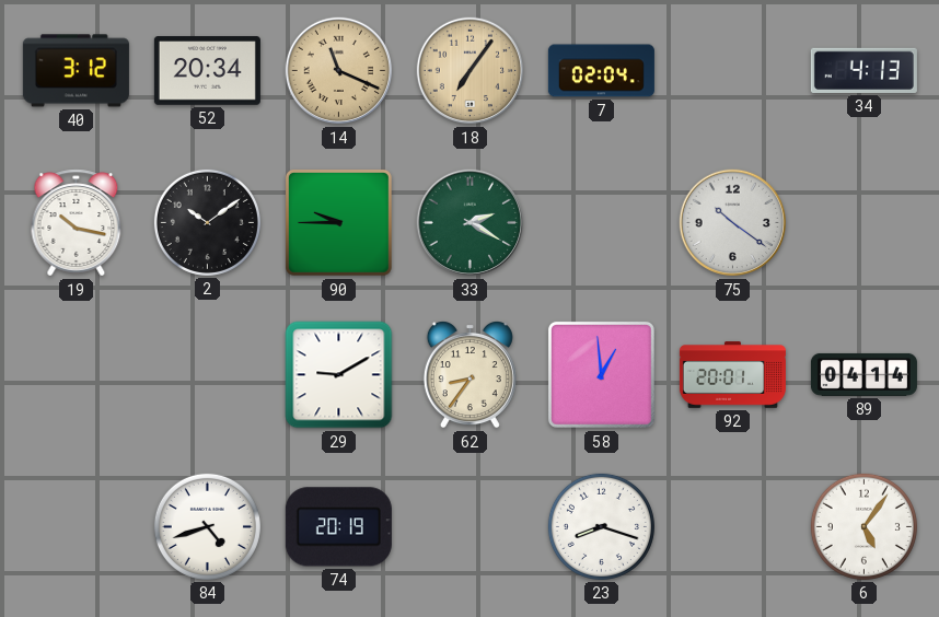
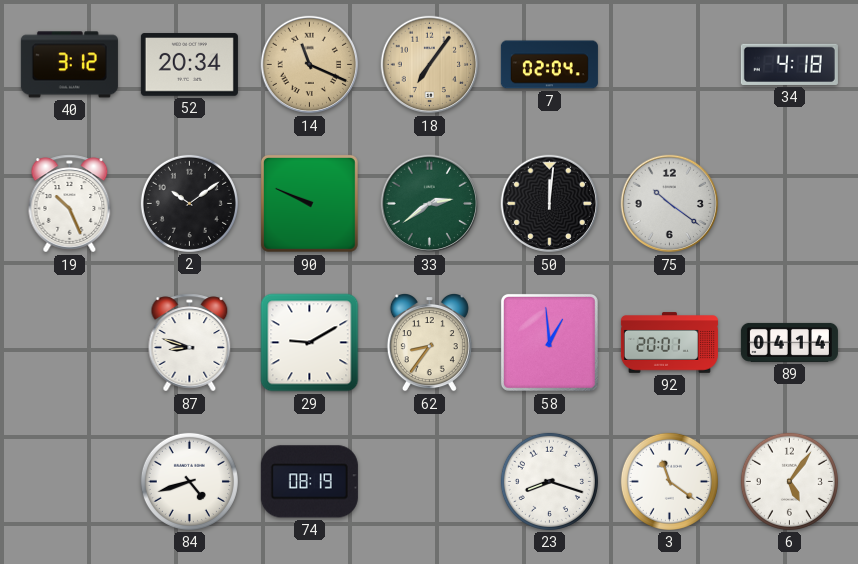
34: 4:13 -> 4:18
19: 10:17 -> 10:26
90: 9:45 -> 9:49
33: 2:20 -> 2:39
50: none -> 12:01
87: none -> 8:48
74: 20:19 -> 08:19
3: none -> 11:21
